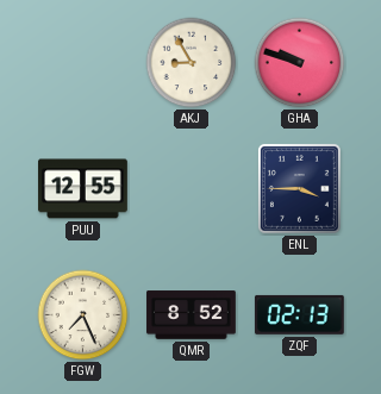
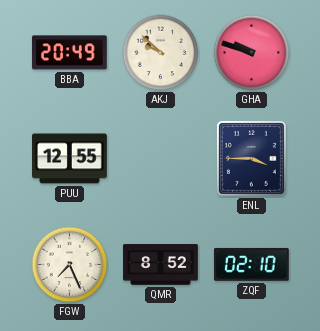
BBA: none -> 20:49
AKJ: 8:55 -> 9:52
ZQF: 02:13 -> 02:10
